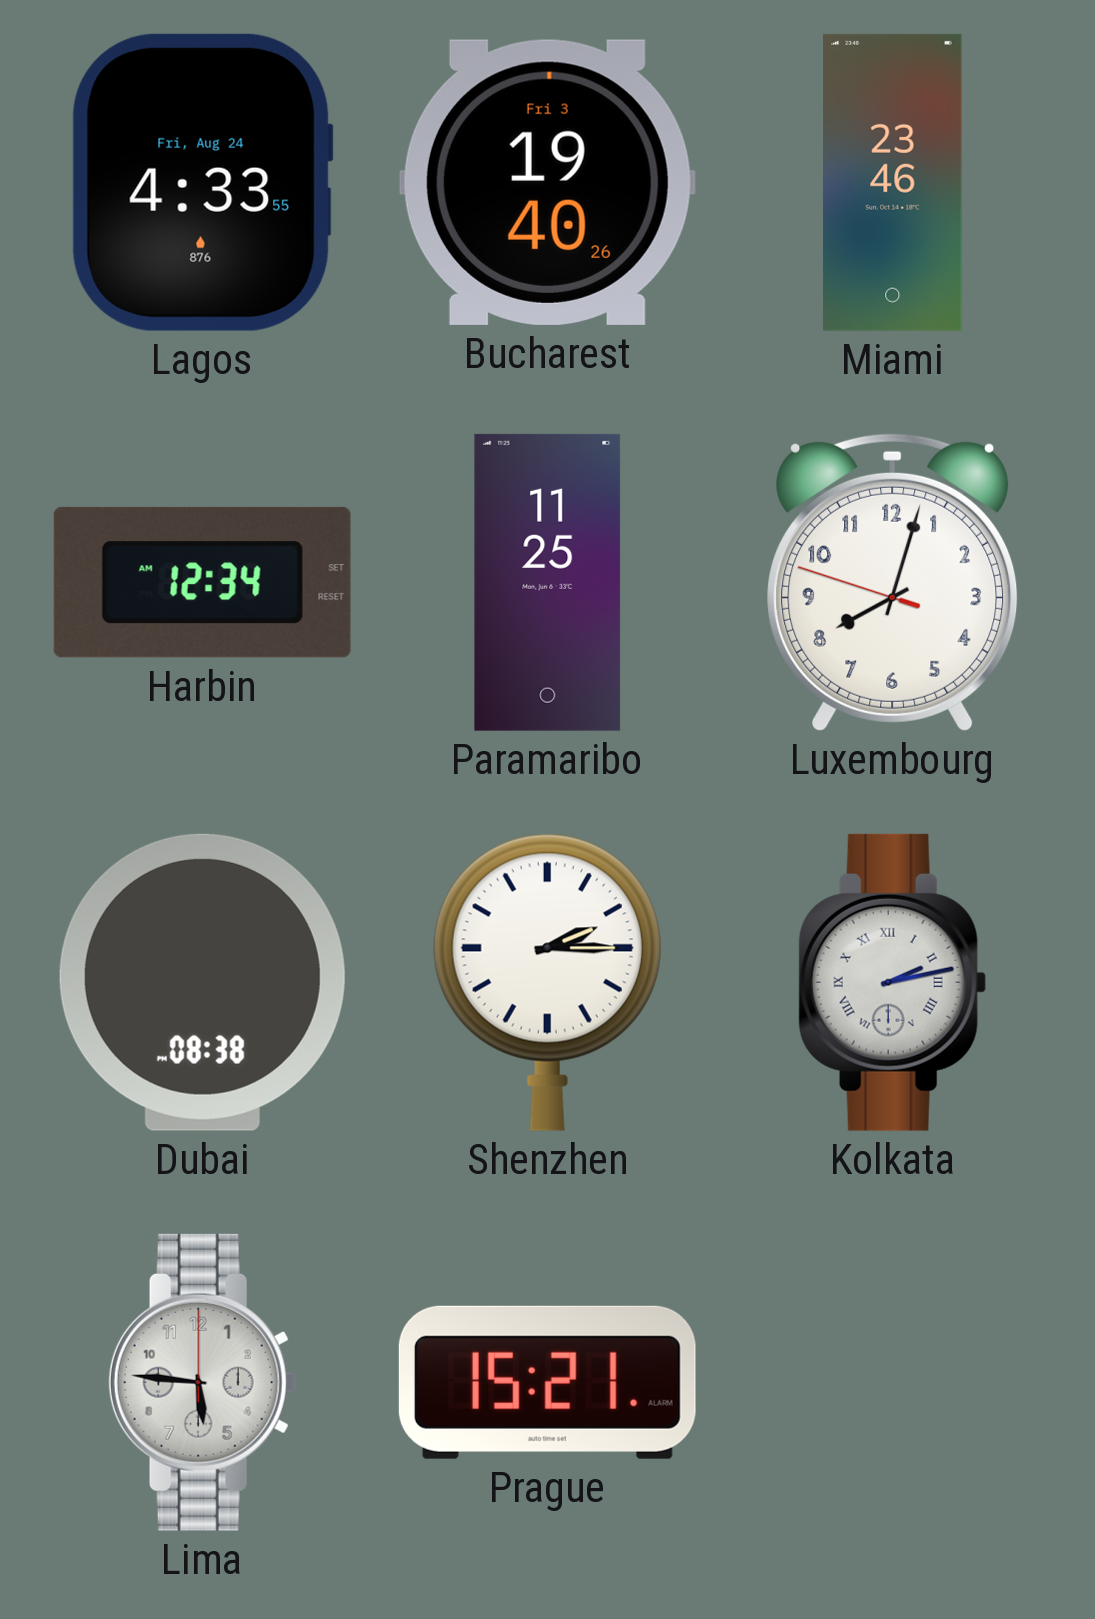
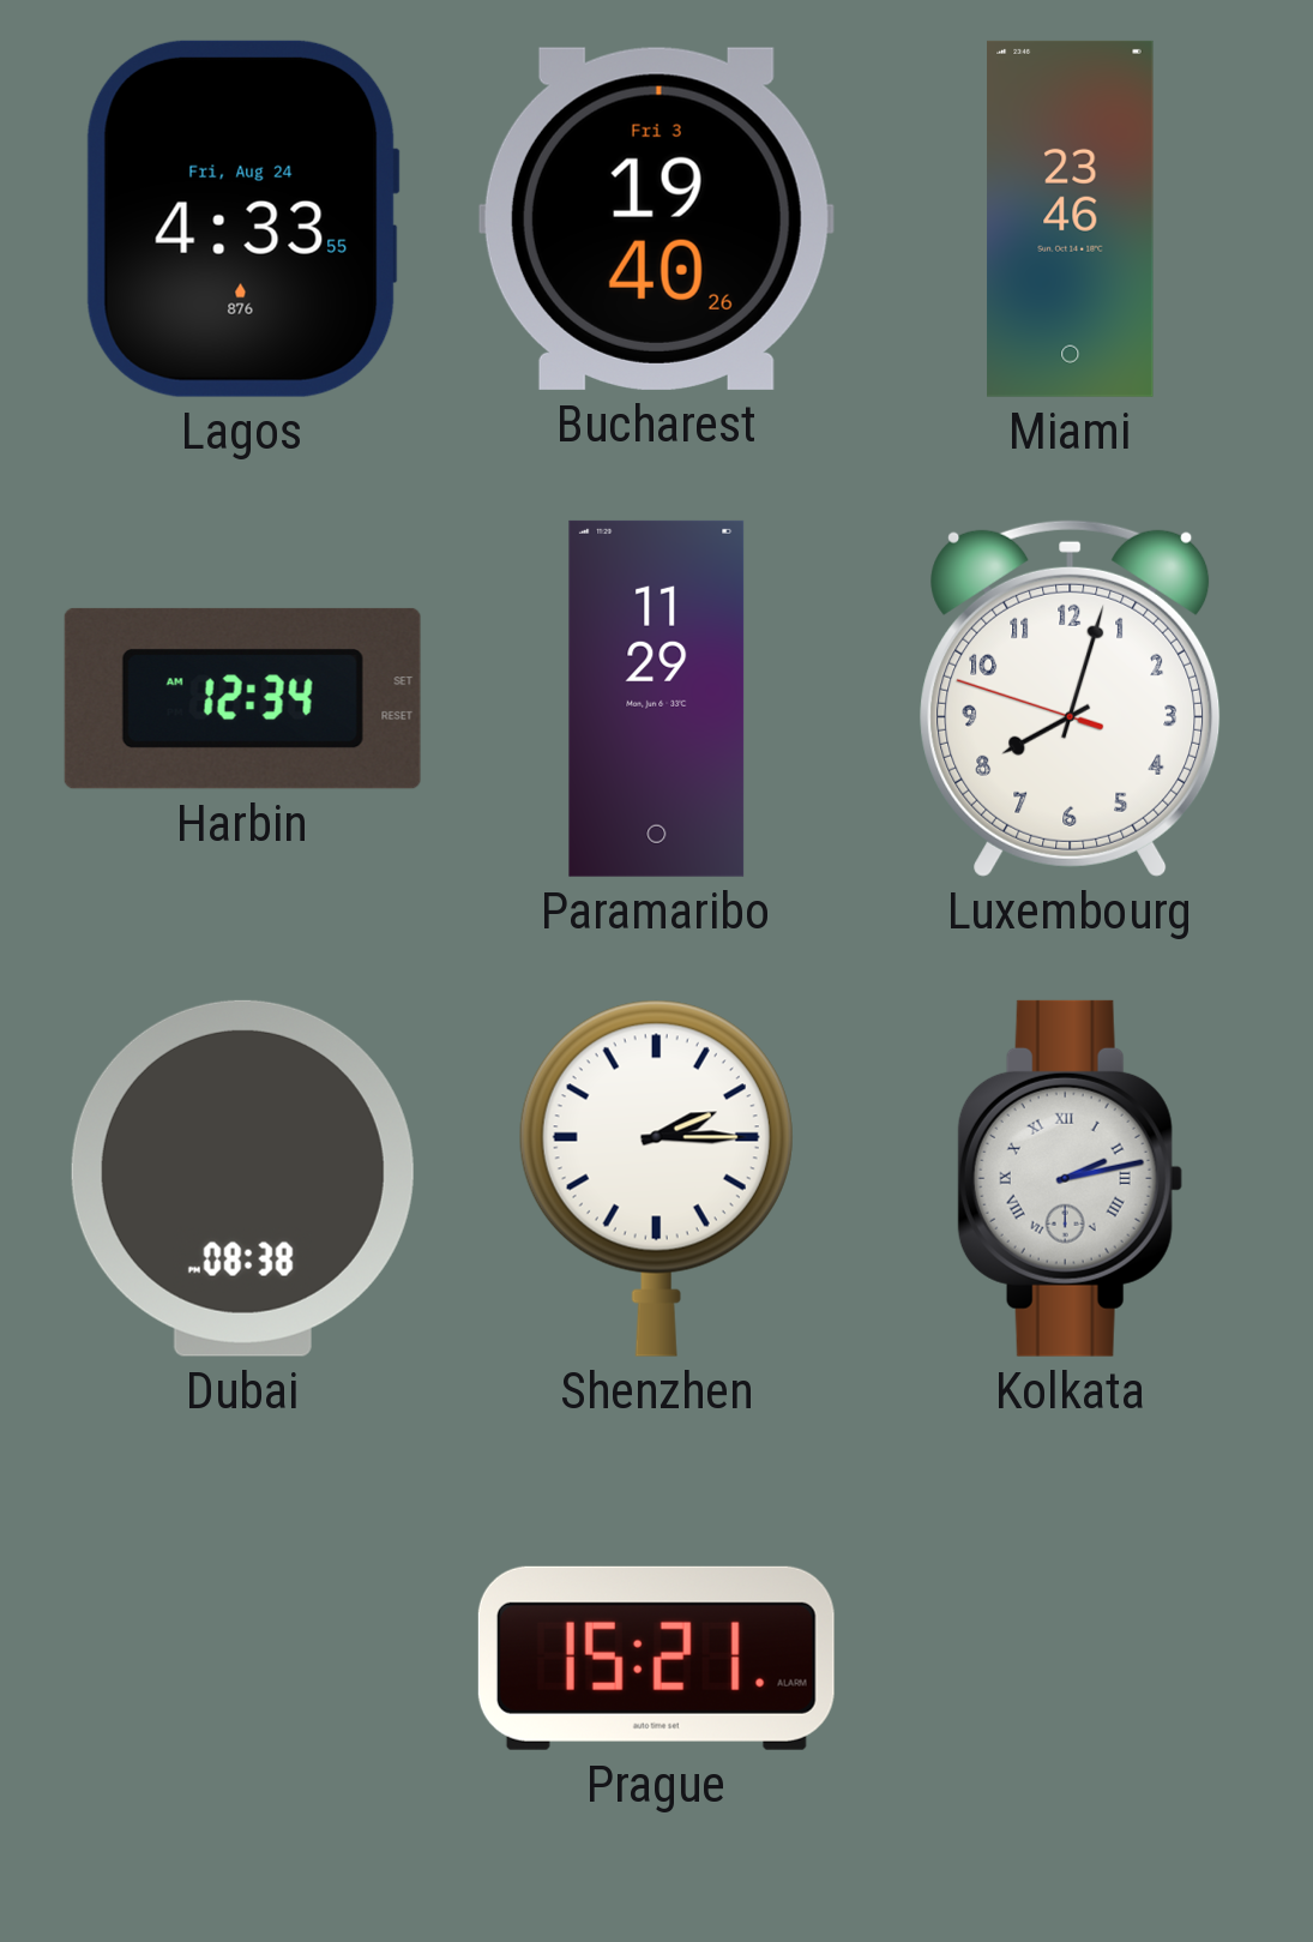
Paramaribo: 11:25 -> 11:29
Lima: 5:46 -> none
